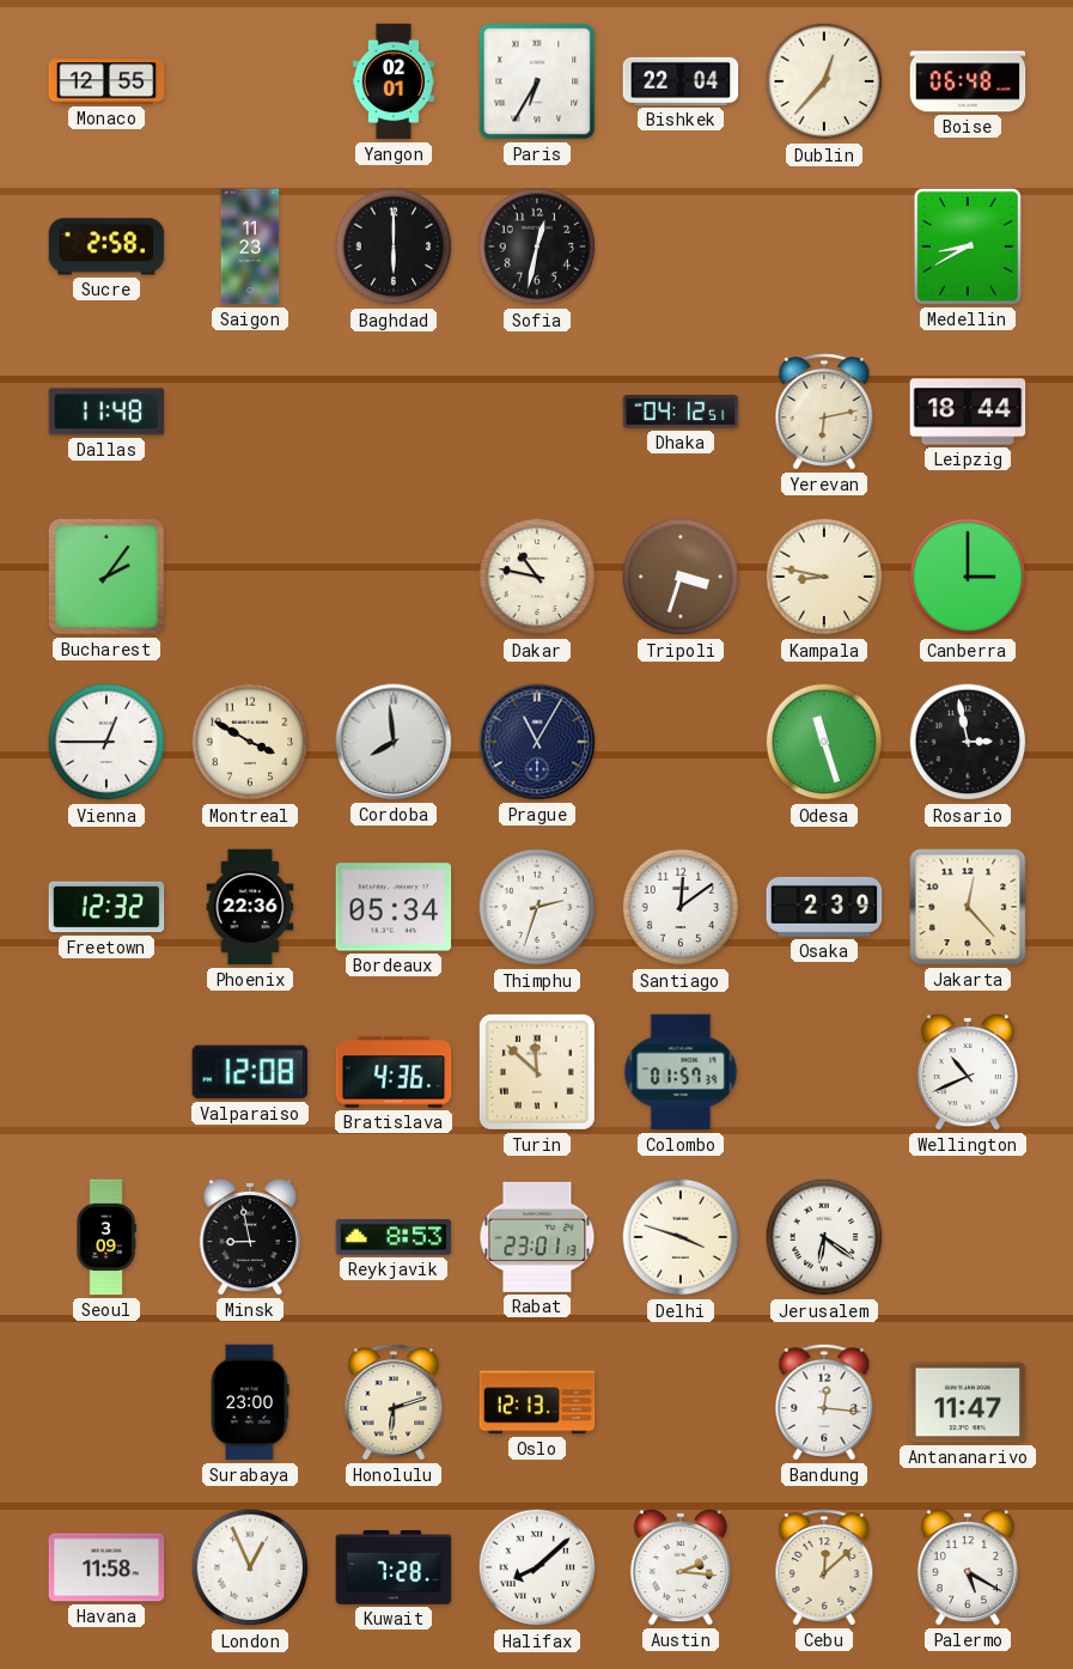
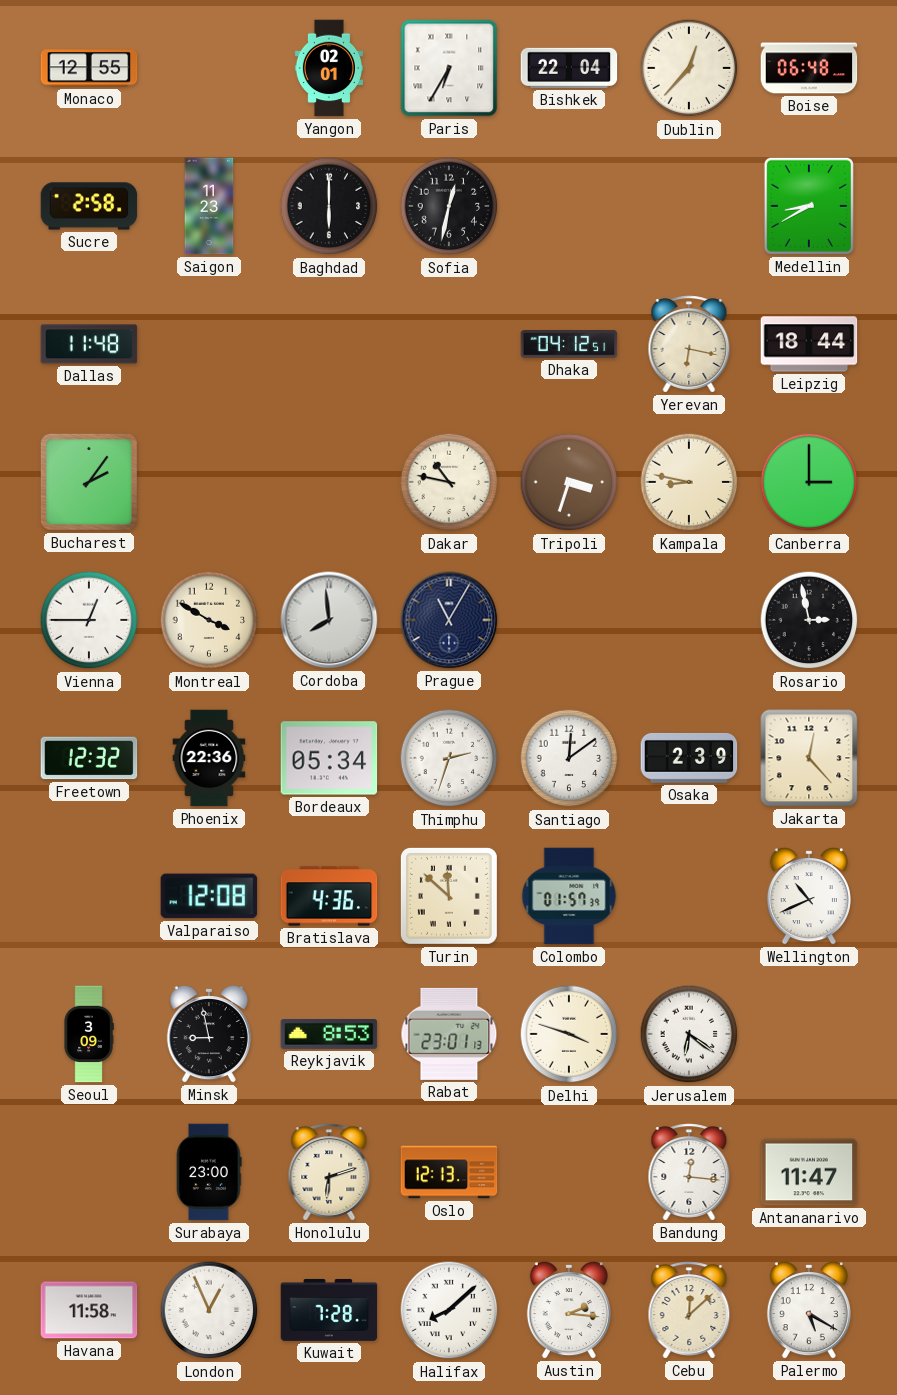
Yerevan: 6:13 -> 6:17
Odesa: 11:27 -> none
